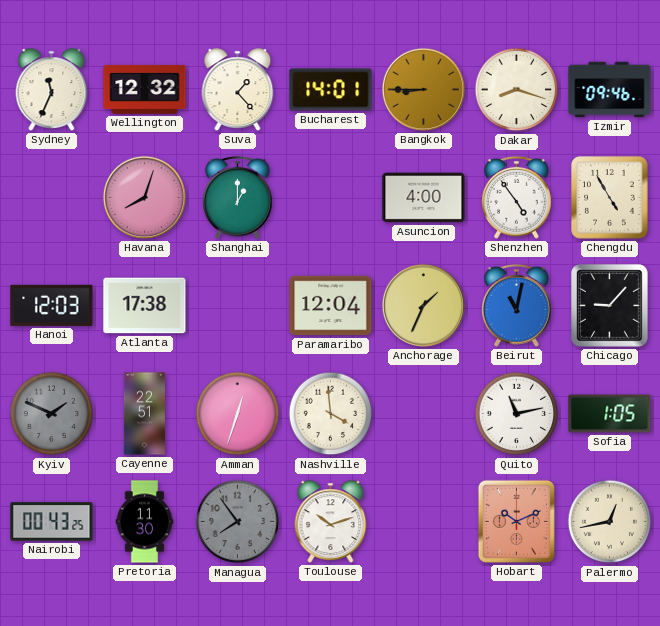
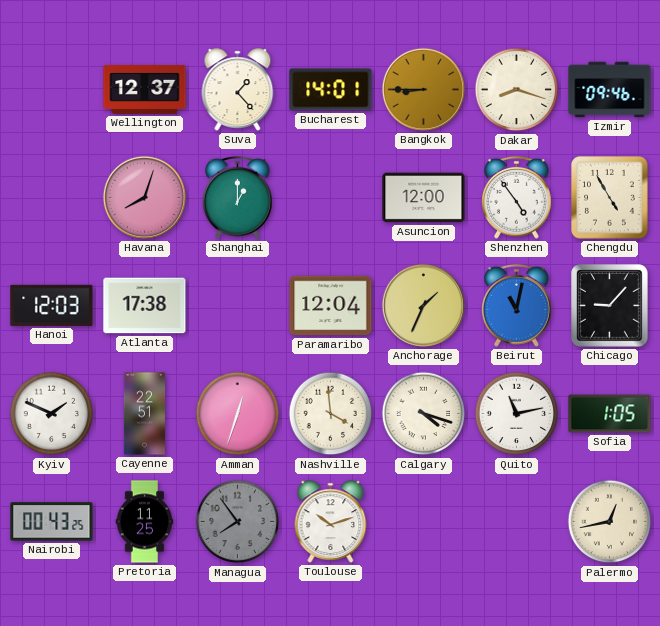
Sydney: 11:34 -> none
Wellington: 12:32 -> 12:37
Asuncion: 4:00 -> 12:00
Kyiv dial: grey -> white
Calgary: none -> 4:18
Pretoria: 11:30 -> 11:25
Hobart: 10:11 -> none
